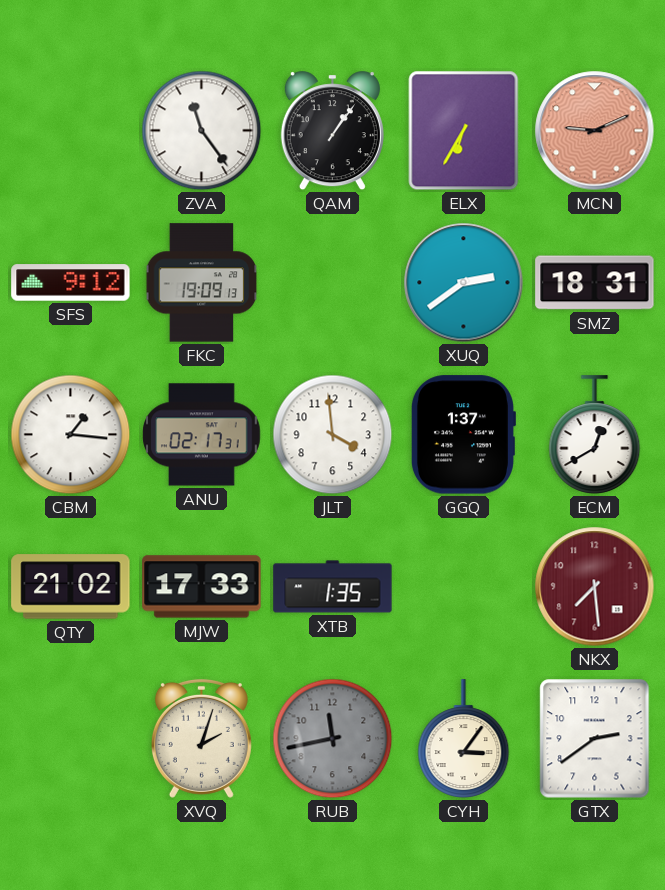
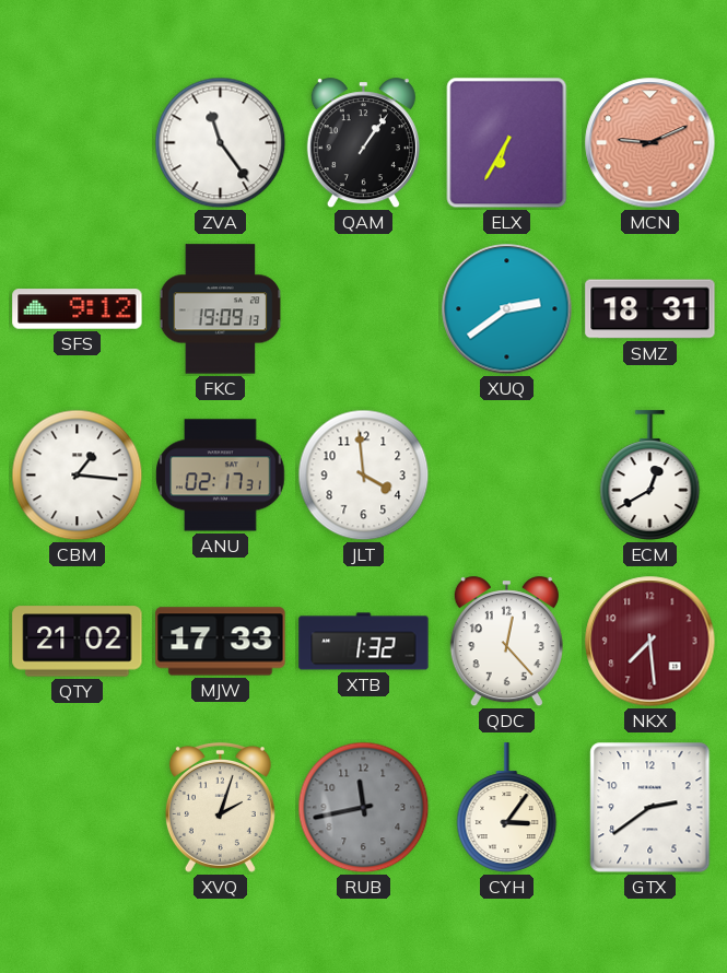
GGQ: 1:37 -> none
XTB: 1:35 -> 1:32
QDC: none -> 12:23
